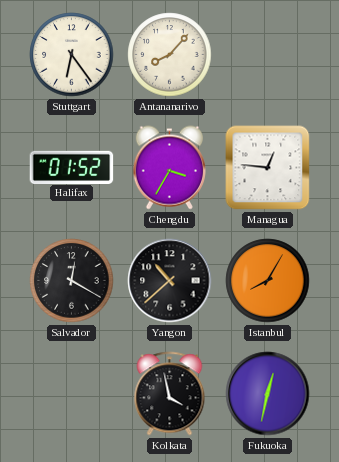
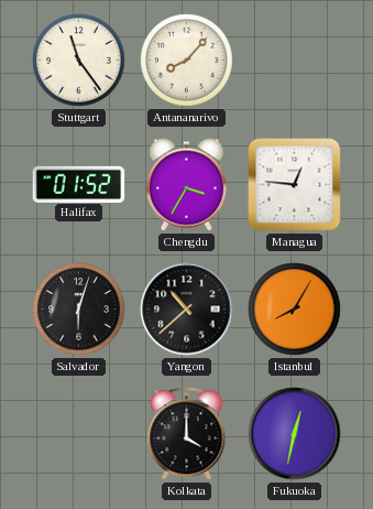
Stuttgart: 6:24 -> 11:24
Salvador: 12:20 -> 6:03
Kolkata: 3:58 -> 4:00
